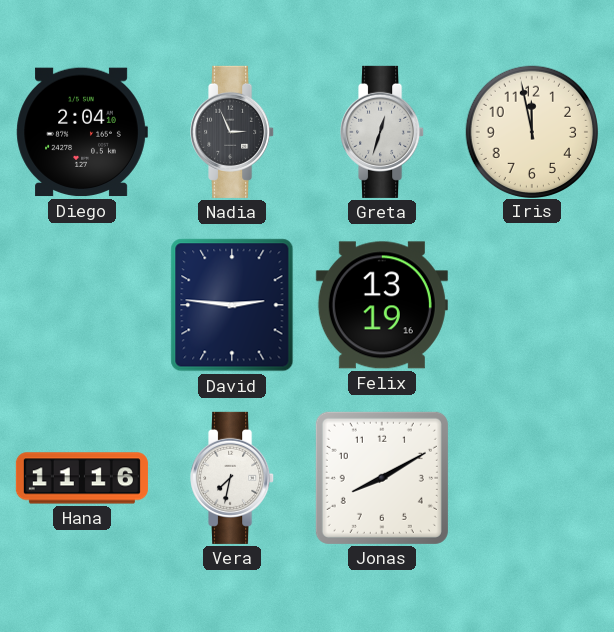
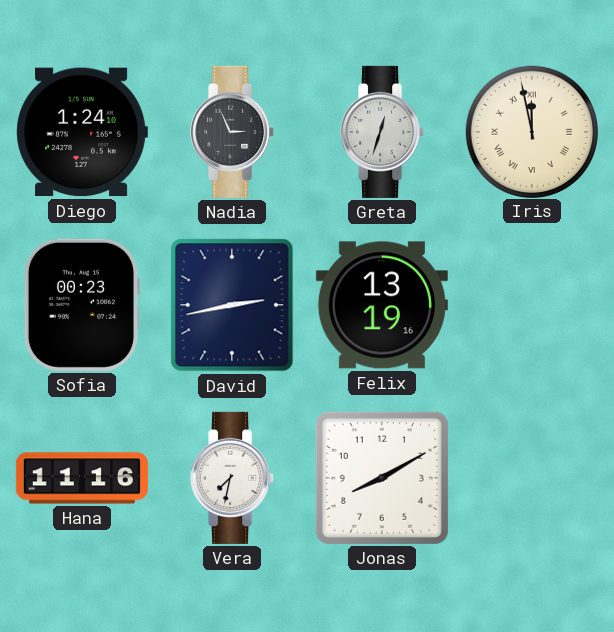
Diego: 2:04 -> 1:24
Iris numerals: Arabic -> Roman
Sofia: none -> 00:23
David: 2:46 -> 2:43
